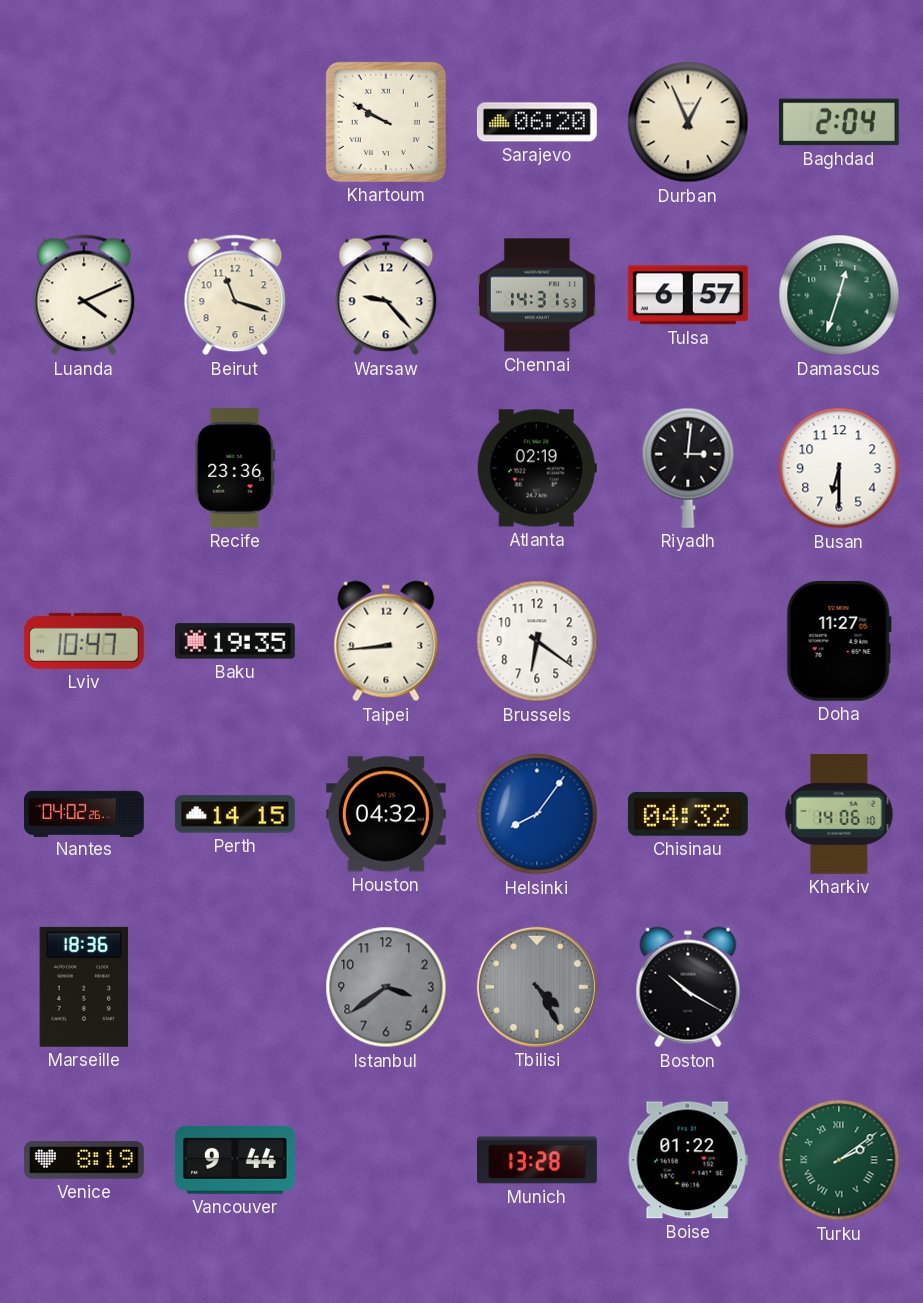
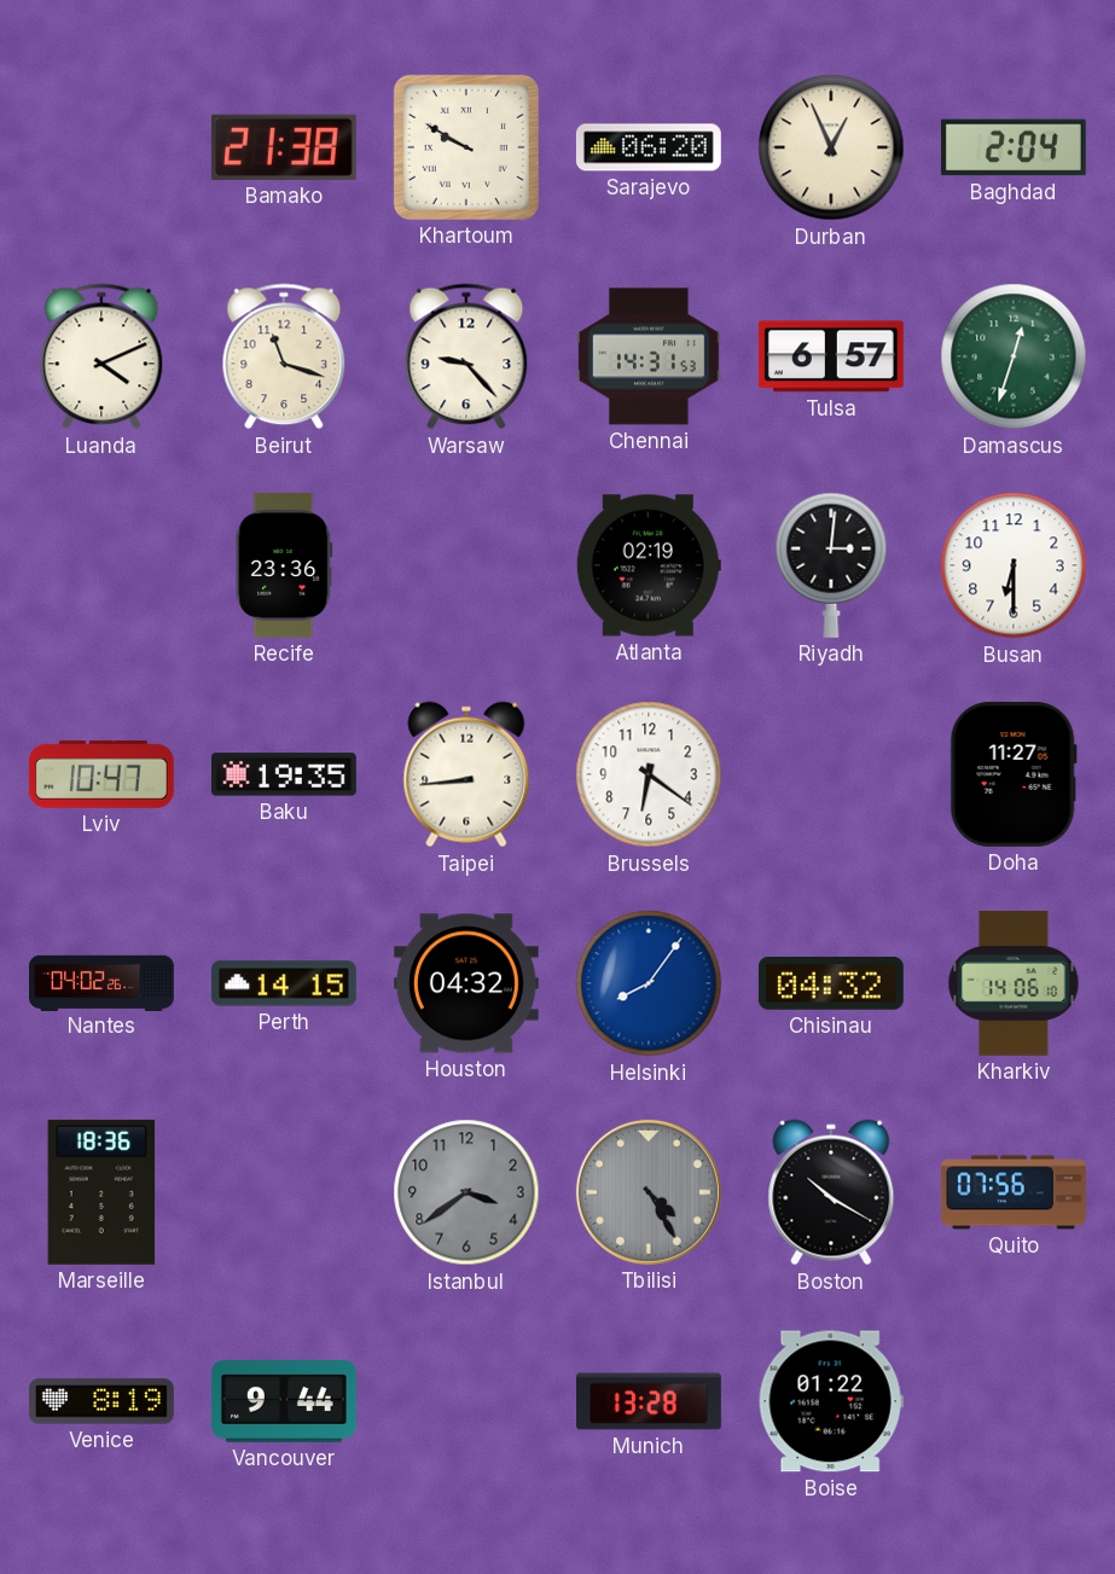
Bamako: none -> 21:38
Quito: none -> 07:56
Turku: 2:09 -> none
